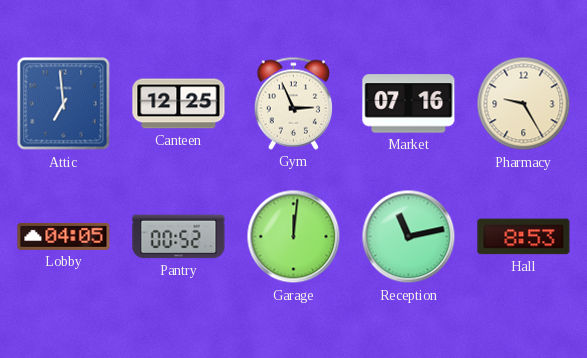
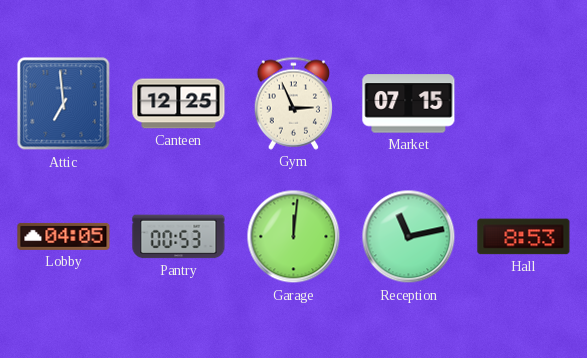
Market: 07:16 -> 07:15
Pharmacy: 9:25 -> none
Pantry: 00:52 -> 00:53
